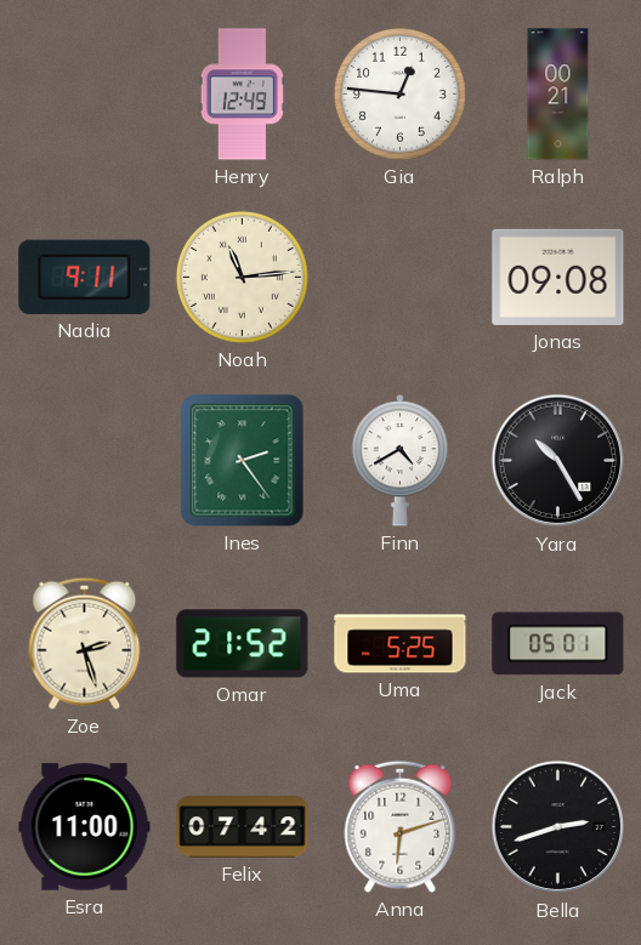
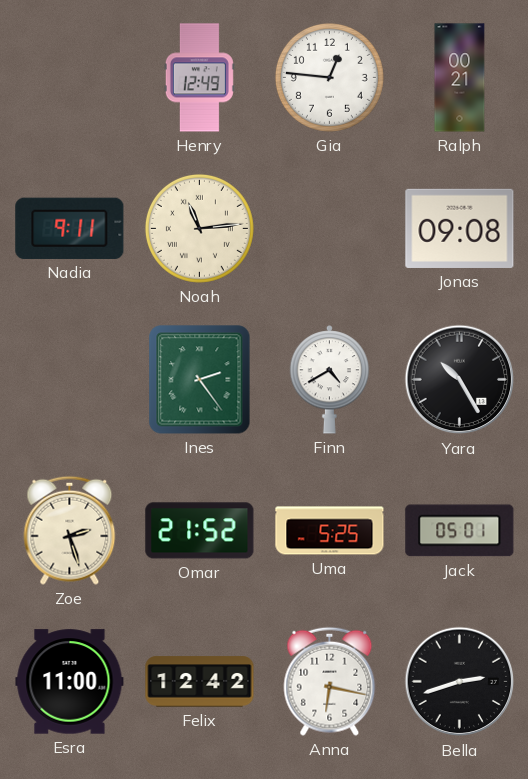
Felix: 07:42 -> 12:42
Anna: 6:12 -> 6:17
